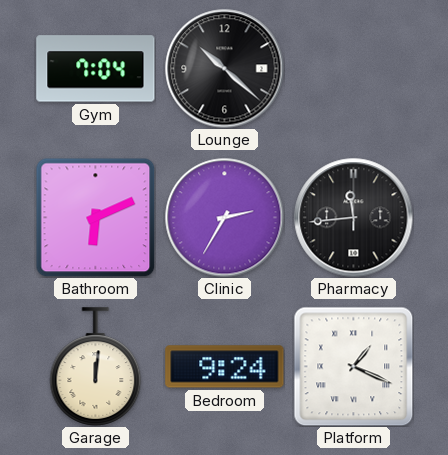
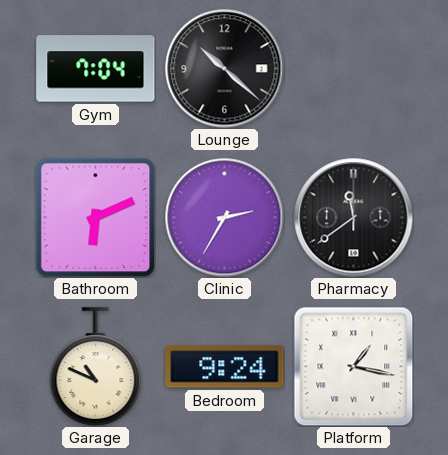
Pharmacy: 11:44 -> 11:39
Garage: 12:01 -> 10:49
Platform: 1:19 -> 1:17
